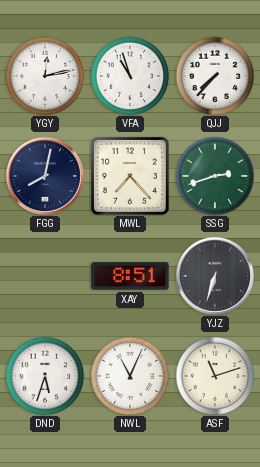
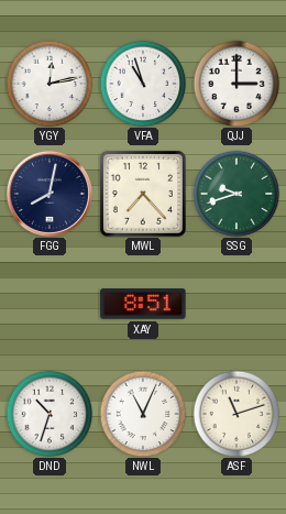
QJJ: 7:37 -> 3:00
SSG: 2:42 -> 9:42
YJZ: 6:33 -> none
DND: 5:33 -> 10:33
